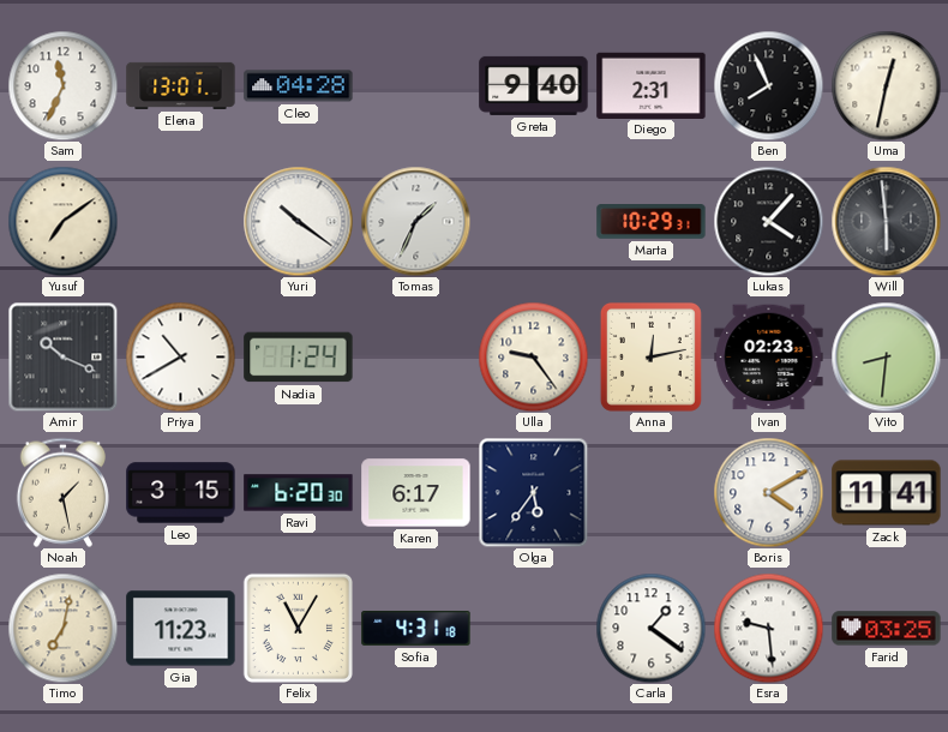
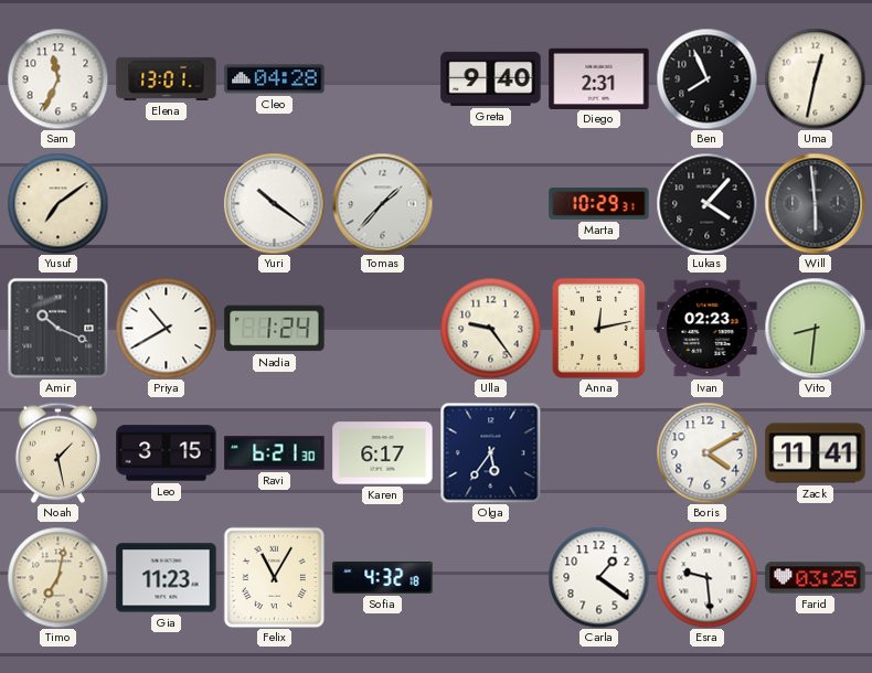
Tomas: 1:34 -> 1:37
Ravi: 6:20 -> 6:21
Sofia: 4:31 -> 4:32
